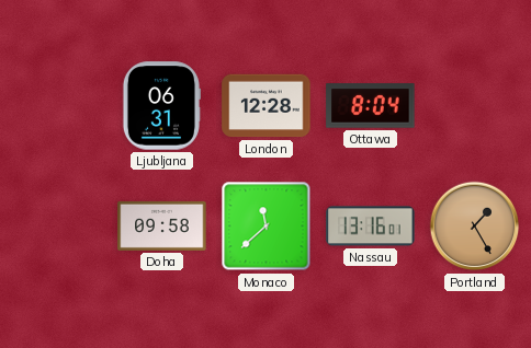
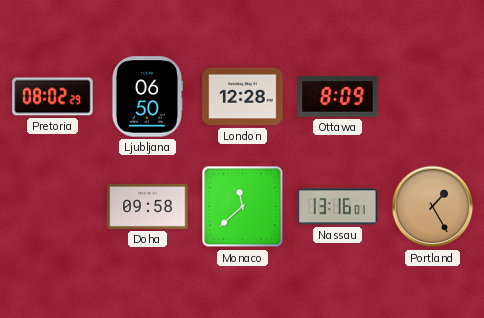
Pretoria: none -> 08:02
Ljubljana: 06:31 -> 06:50
Ottawa: 8:04 -> 8:09
